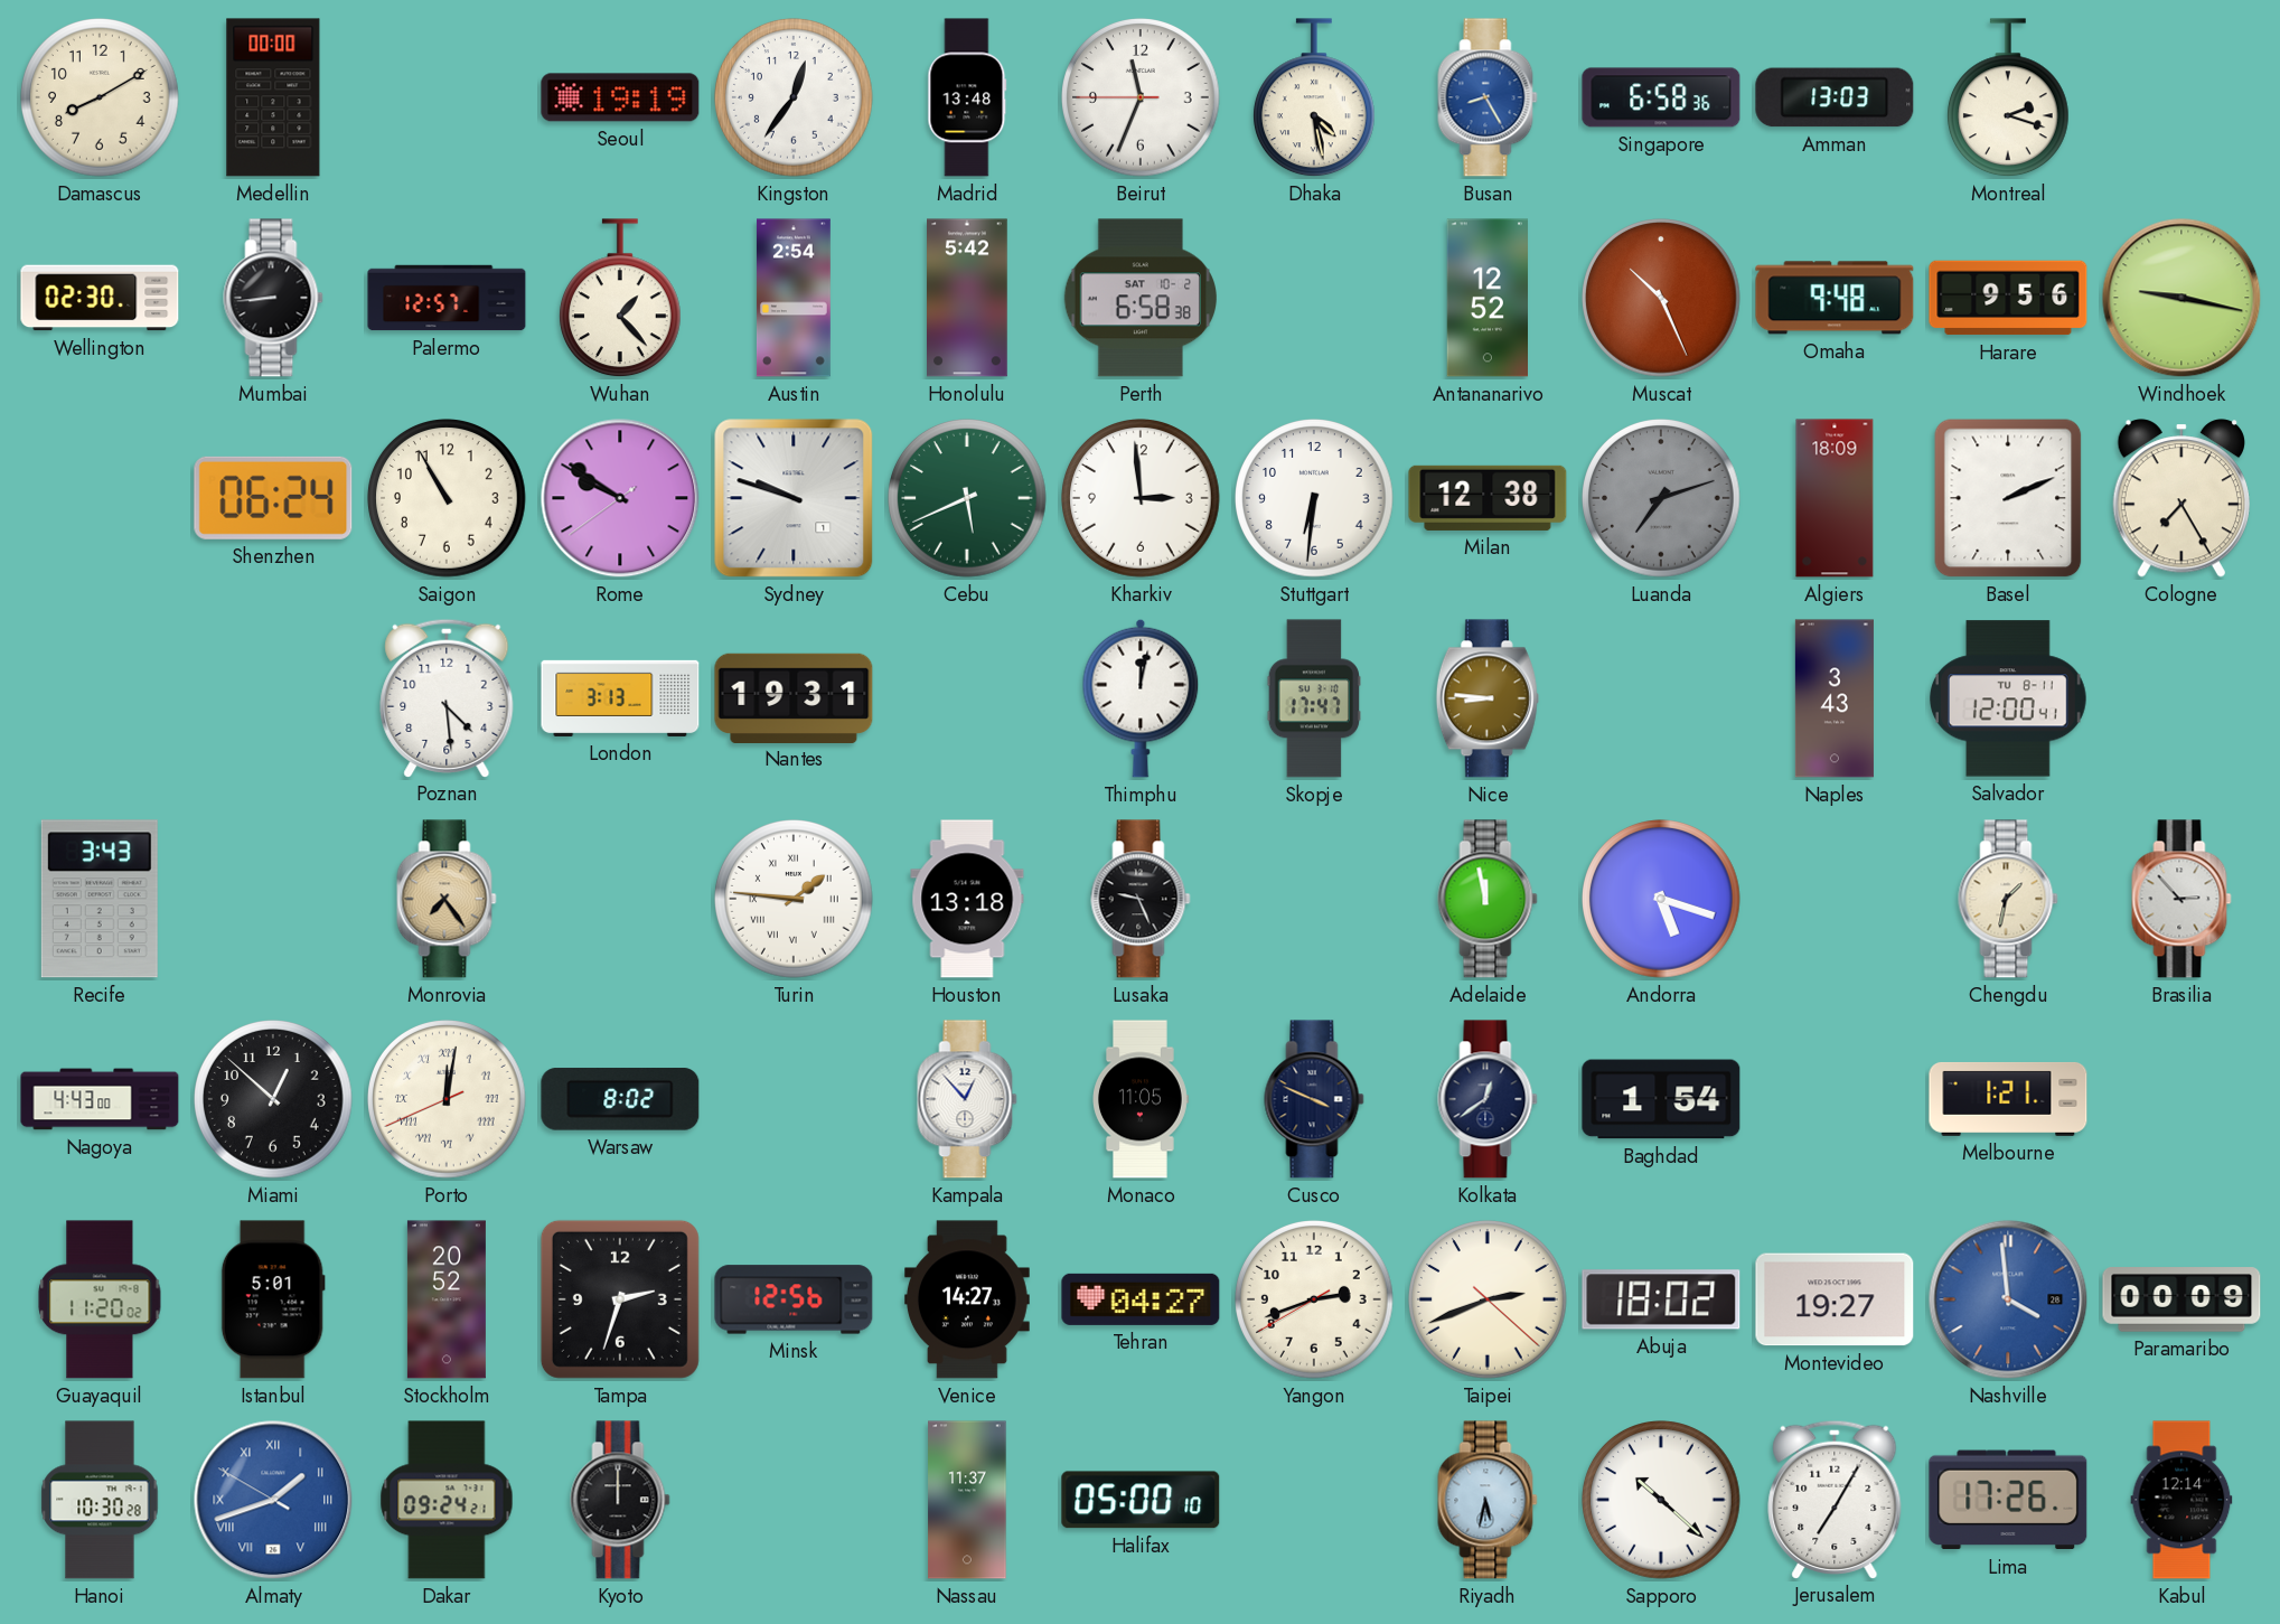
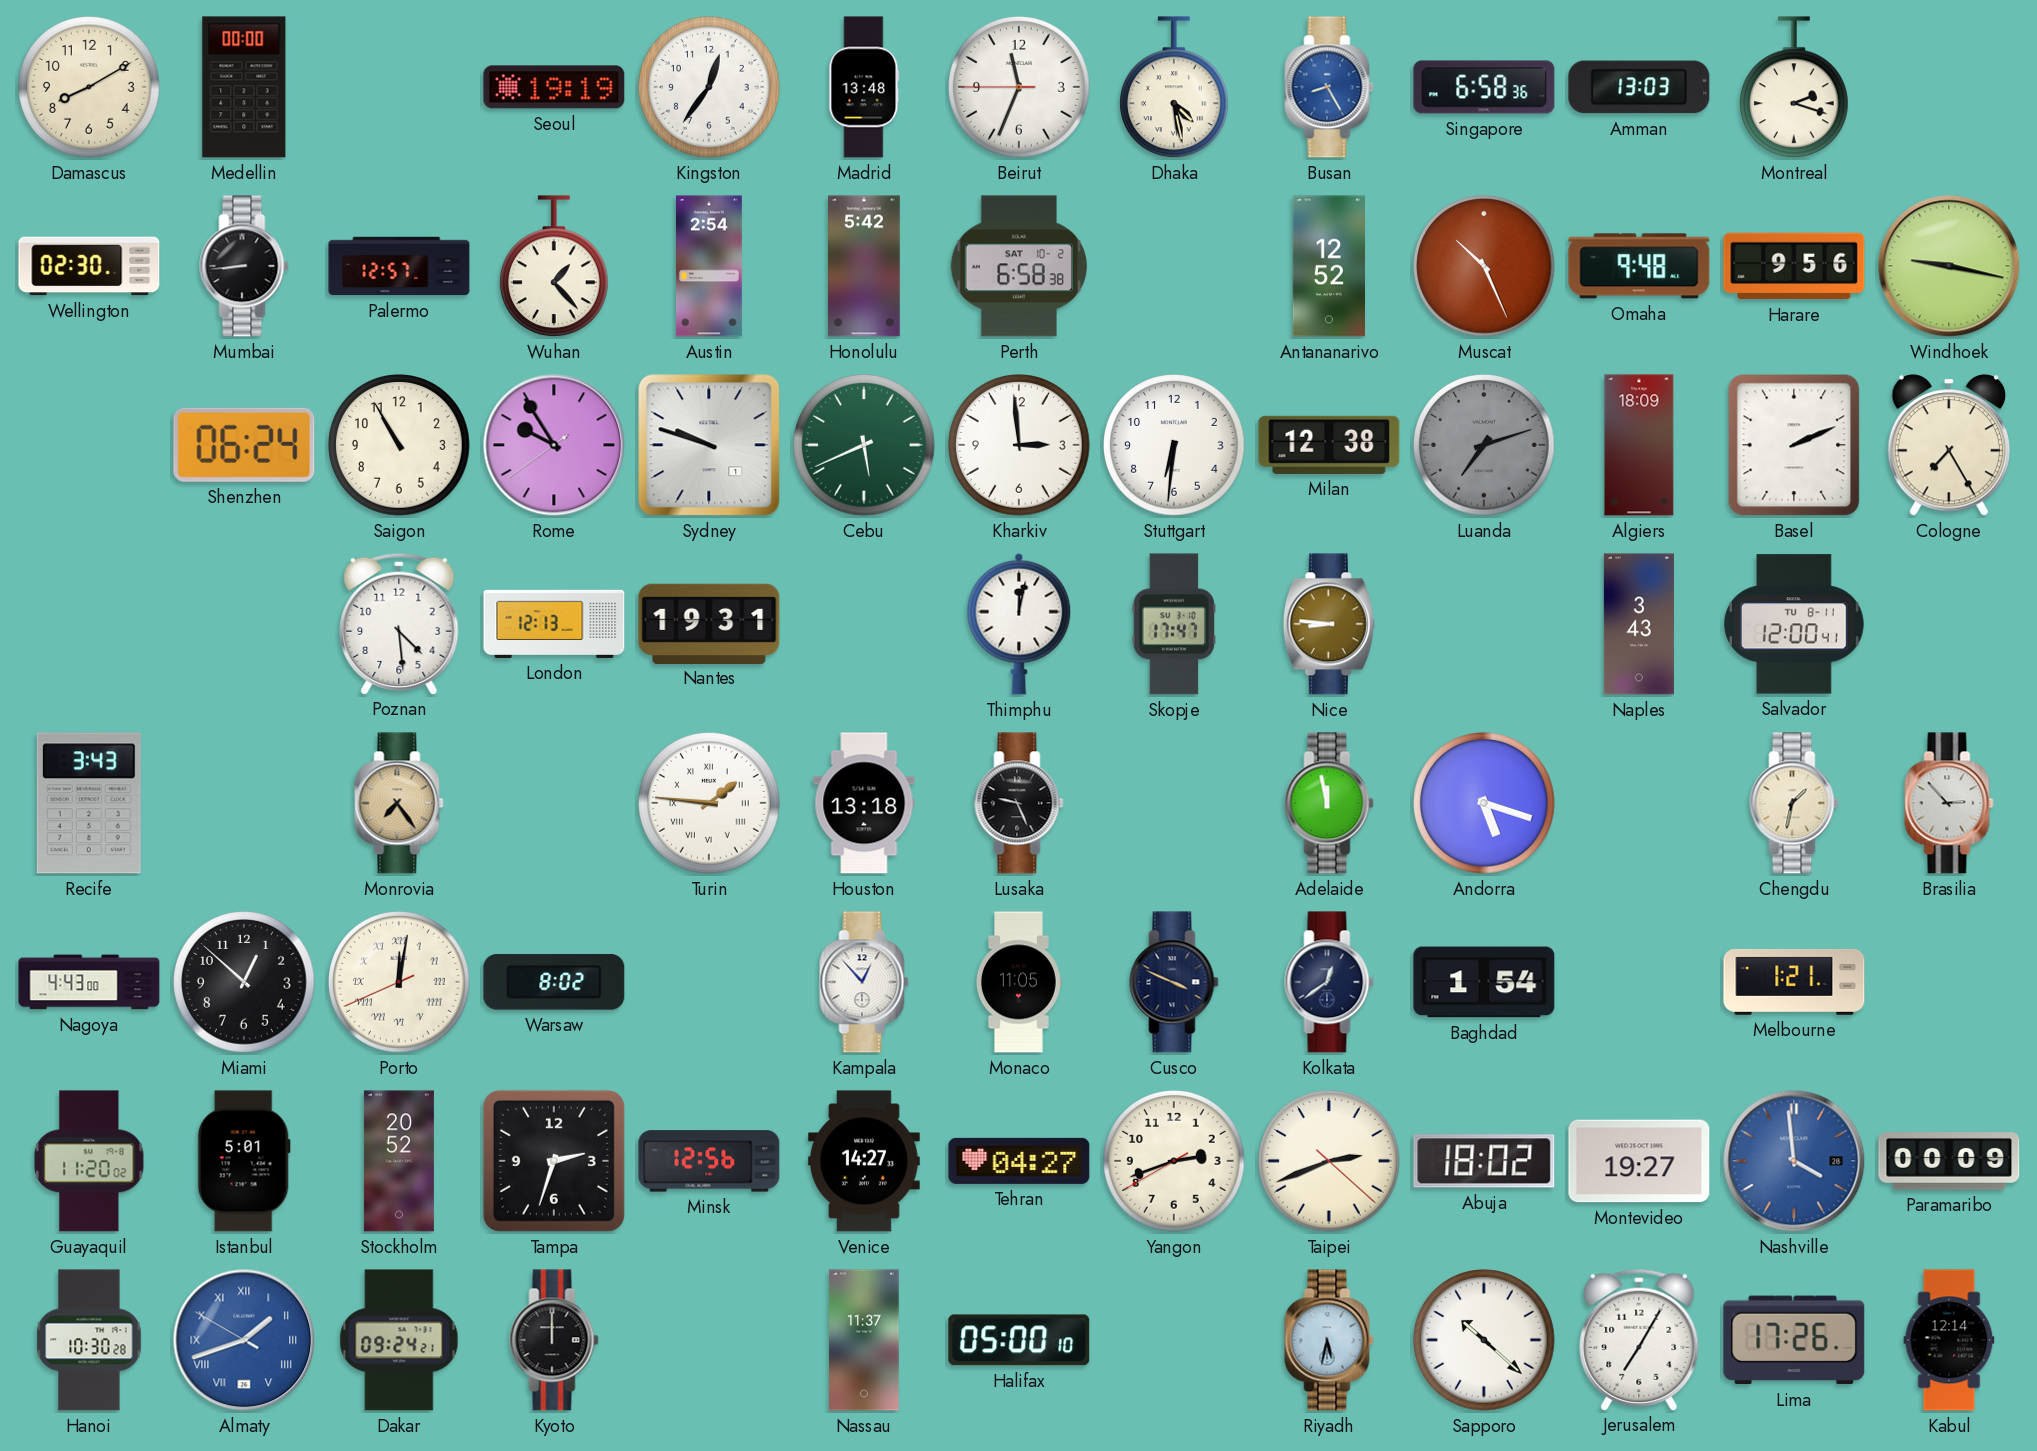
Rome: 9:50 -> 9:54
London: 3:13 -> 12:13
